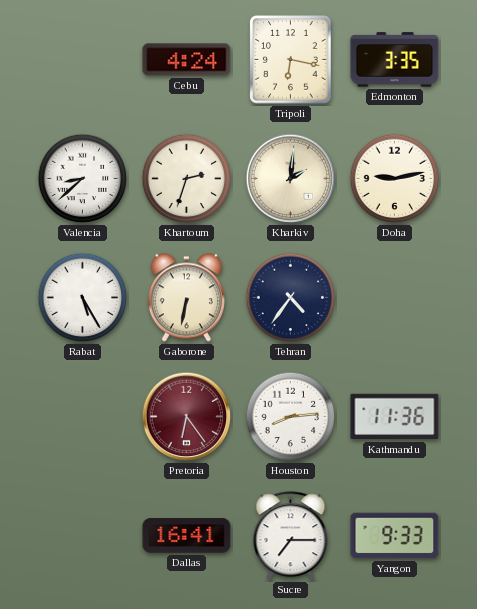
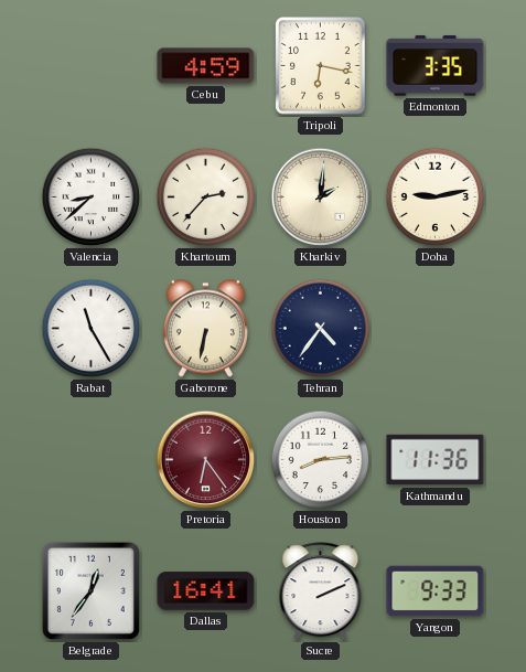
Cebu: 4:24 -> 4:59
Khartoum: 2:33 -> 2:37
Rabat: 5:25 -> 11:25
Belgrade: none -> 12:36
Sucre: 7:15 -> 2:11
